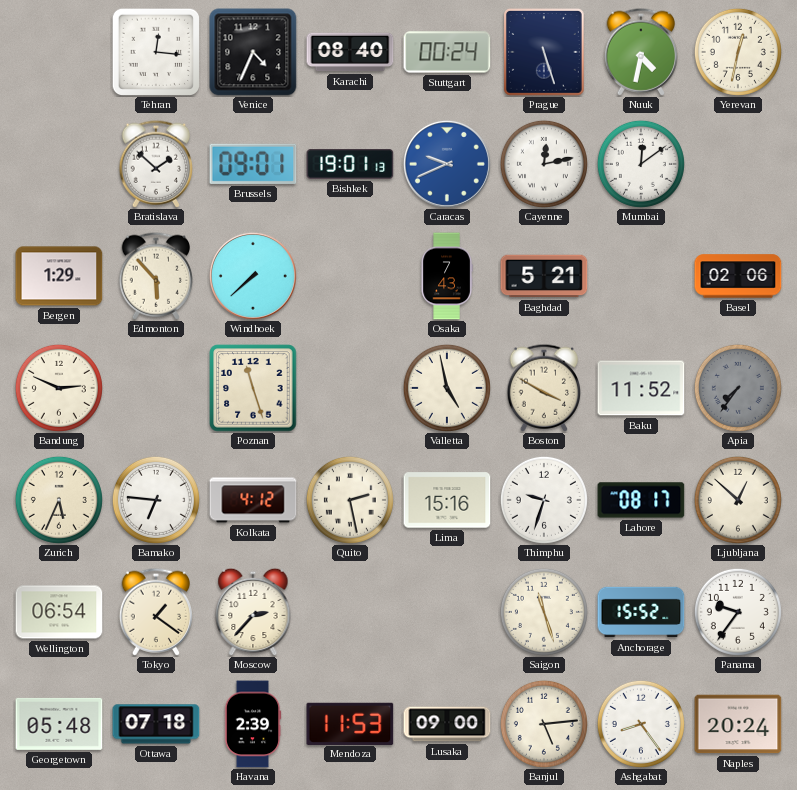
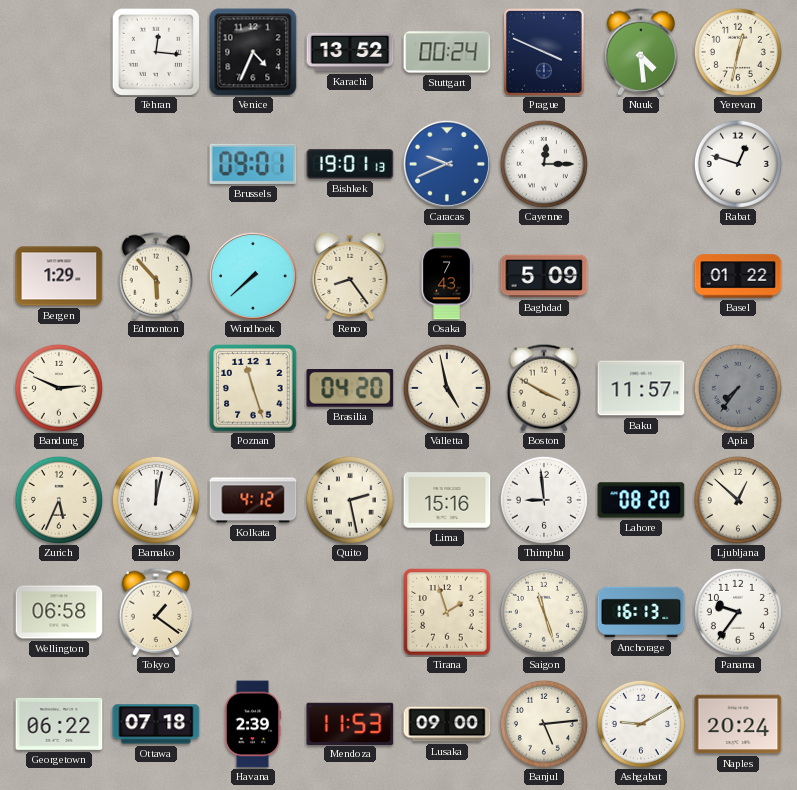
Karachi: 08:40 -> 13:52
Prague: 5:27 -> 3:49
Nuuk: 4:32 -> 4:29
Bratislava: 1:52 -> none
Cayenne: 12:13 -> 12:15
Mumbai: 12:09 -> none
Rabat: none -> 12:48
Reno: none -> 8:24
Baghdad: 5:21 -> 5:09
Basel: 02:06 -> 01:22
Brasilia: none -> 04:20
Baku: 11:52 -> 11:57
Bamako: 6:46 -> 12:02
Thimphu: 9:33 -> 8:59
Lahore: 08:17 -> 08:20
Wellington: 06:54 -> 06:58
Moscow: 2:37 -> none
Tirana: none -> 1:57
Anchorage: 15:52 -> 16:13
Georgetown: 05:48 -> 06:22
Ashgabat: 8:24 -> 9:10
